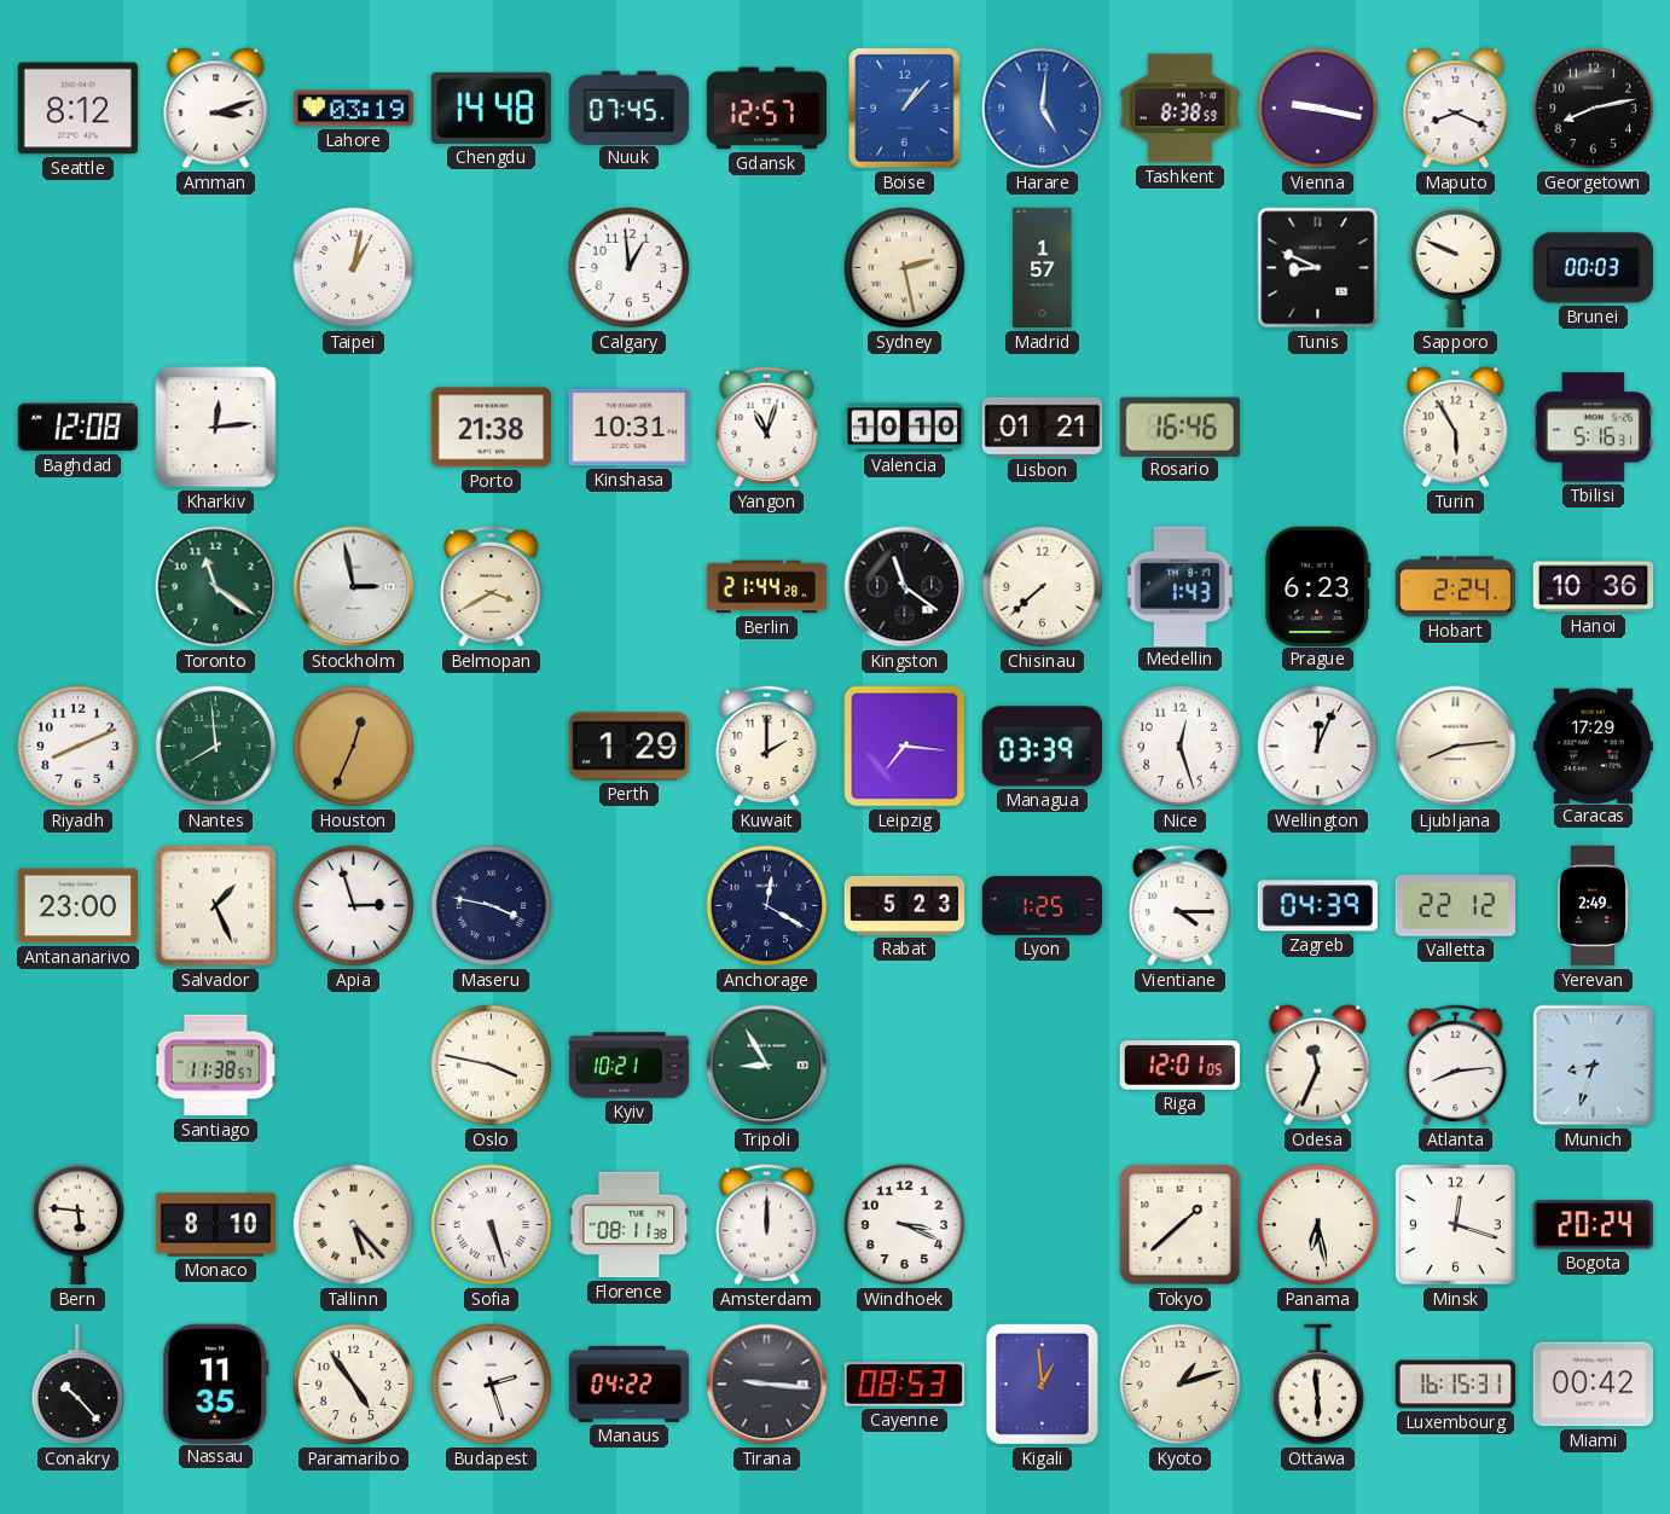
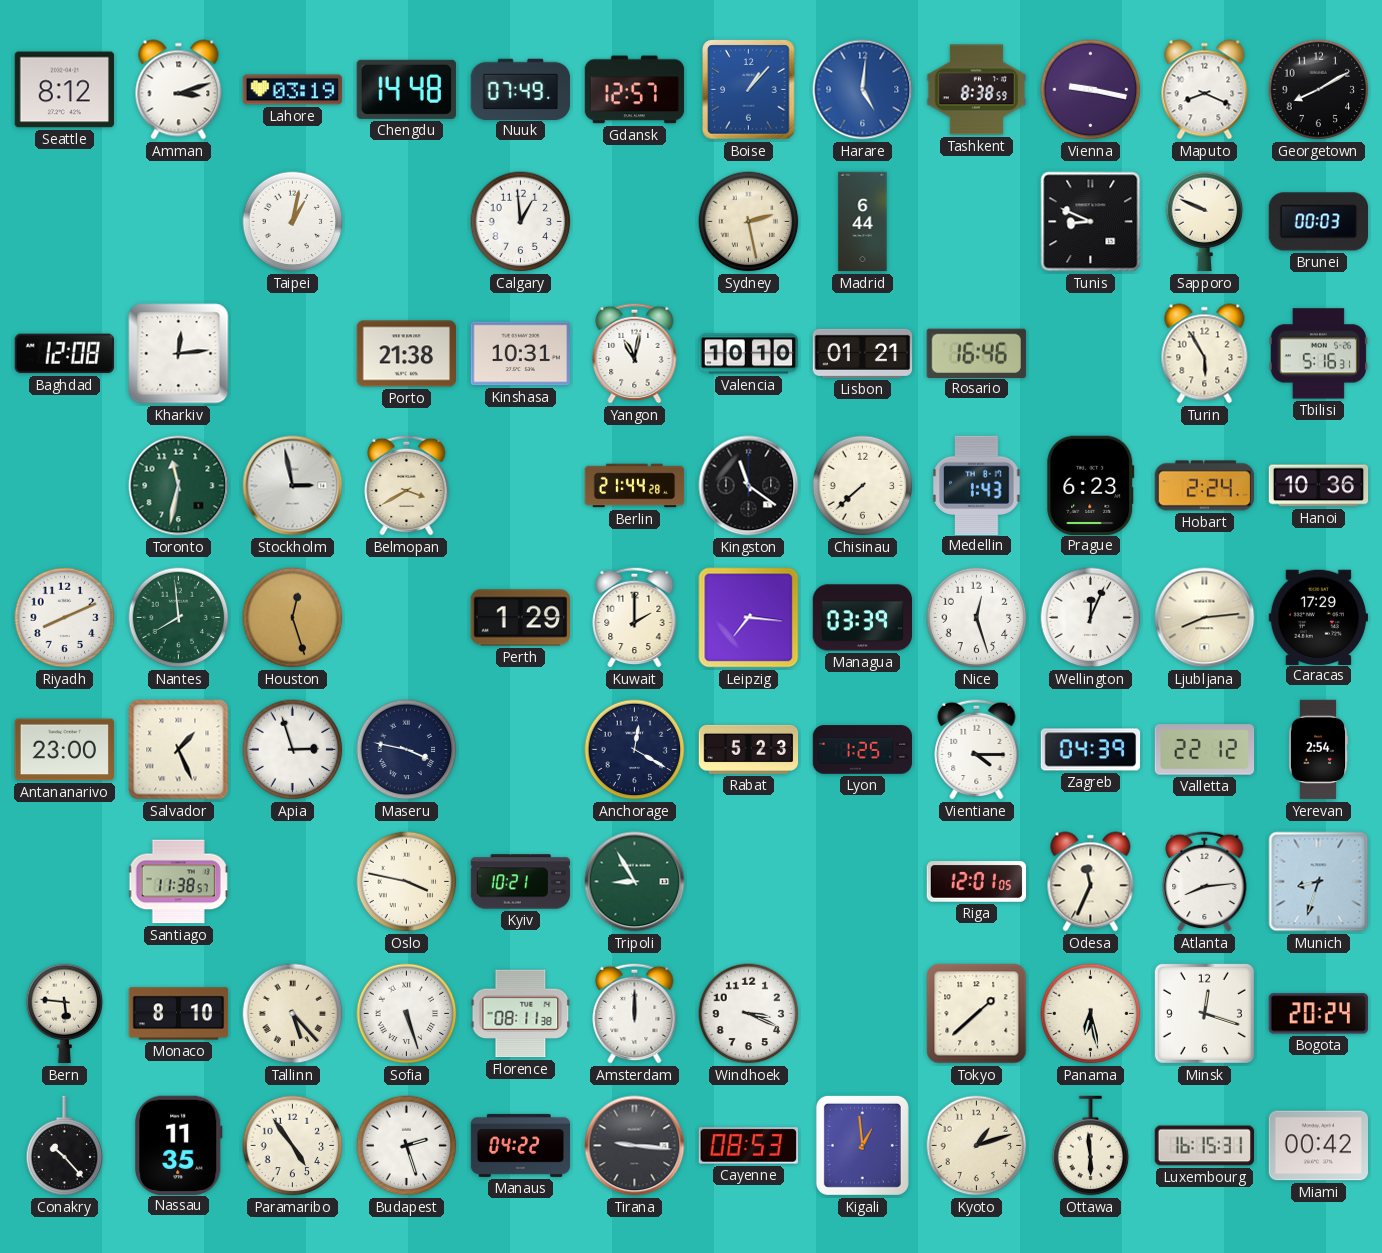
Nuuk: 07:45 -> 07:49
Georgetown: 8:13 -> 8:10
Madrid: 1:57 -> 6:44
Yangon: 11:03 -> 11:02
Toronto: 11:21 -> 11:32
Houston: 12:34 -> 12:27
Yerevan: 2:49 -> 2:54
